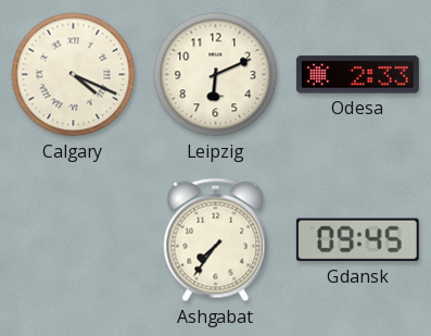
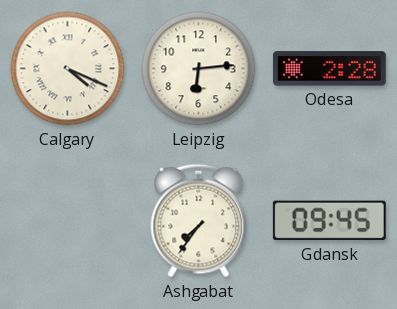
Leipzig: 6:11 -> 6:14
Odesa: 2:33 -> 2:28
